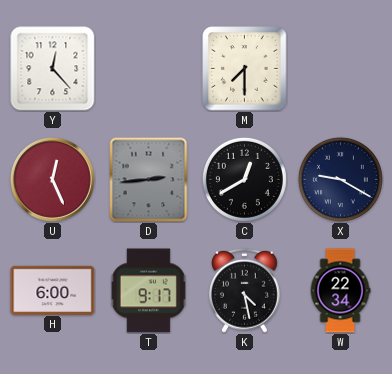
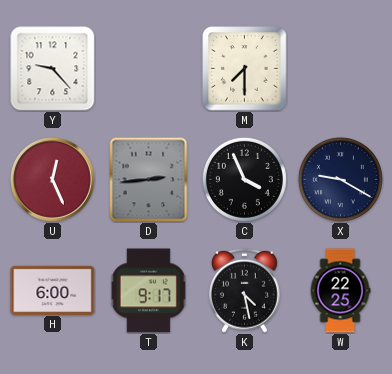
Y: 12:23 -> 9:23
C: 12:40 -> 3:56
W: 22:34 -> 22:25
